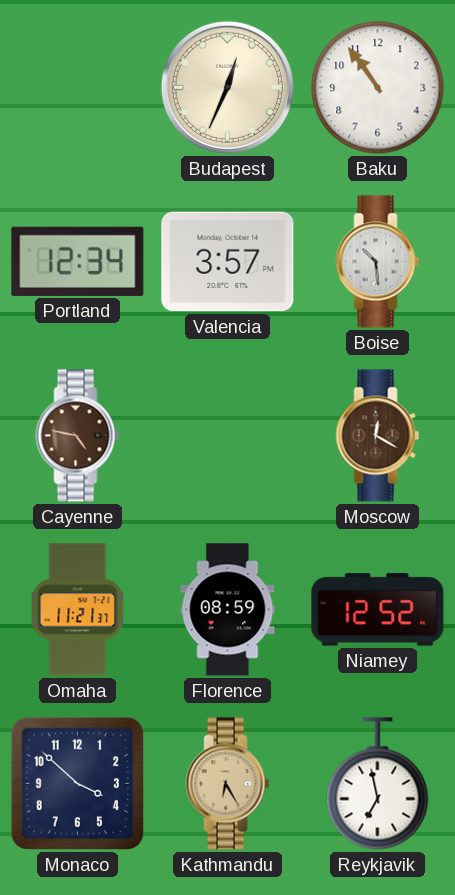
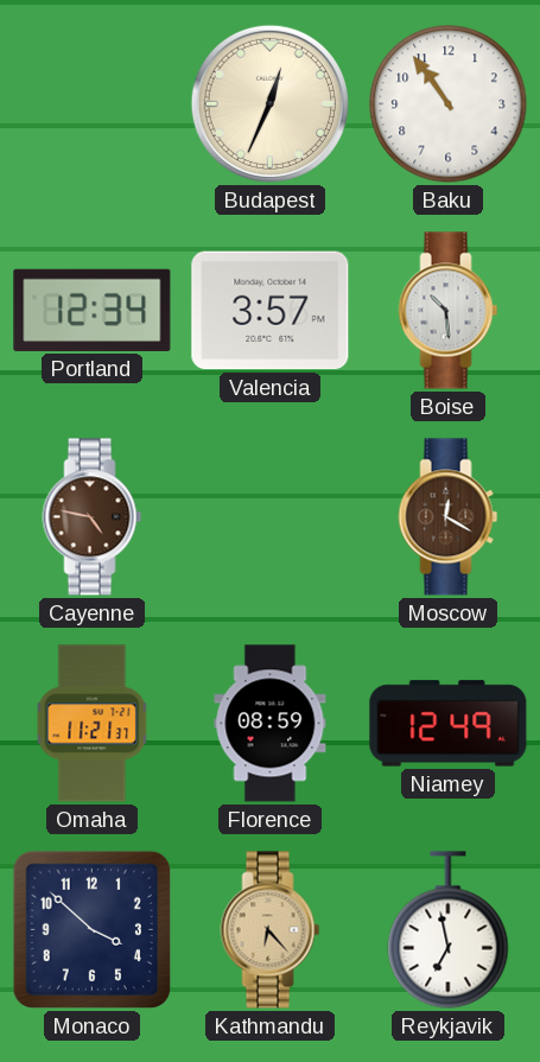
Niamey: 12:52 -> 12:49
Kathmandu: 6:25 -> 6:23
